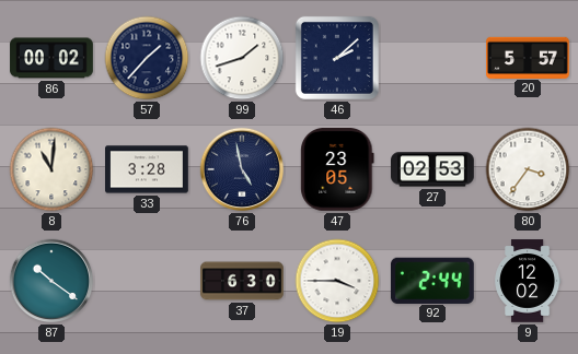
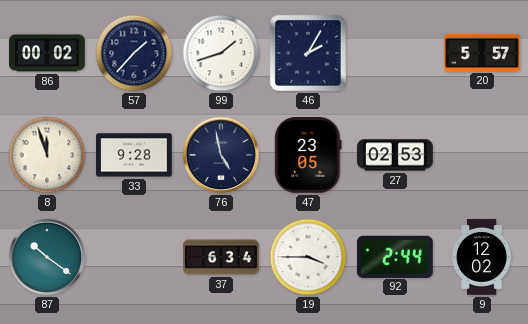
46: 2:08 -> 2:05
8: 11:01 -> 11:57
33: 3:28 -> 9:28
80: 3:36 -> none
37: 6:30 -> 6:34
